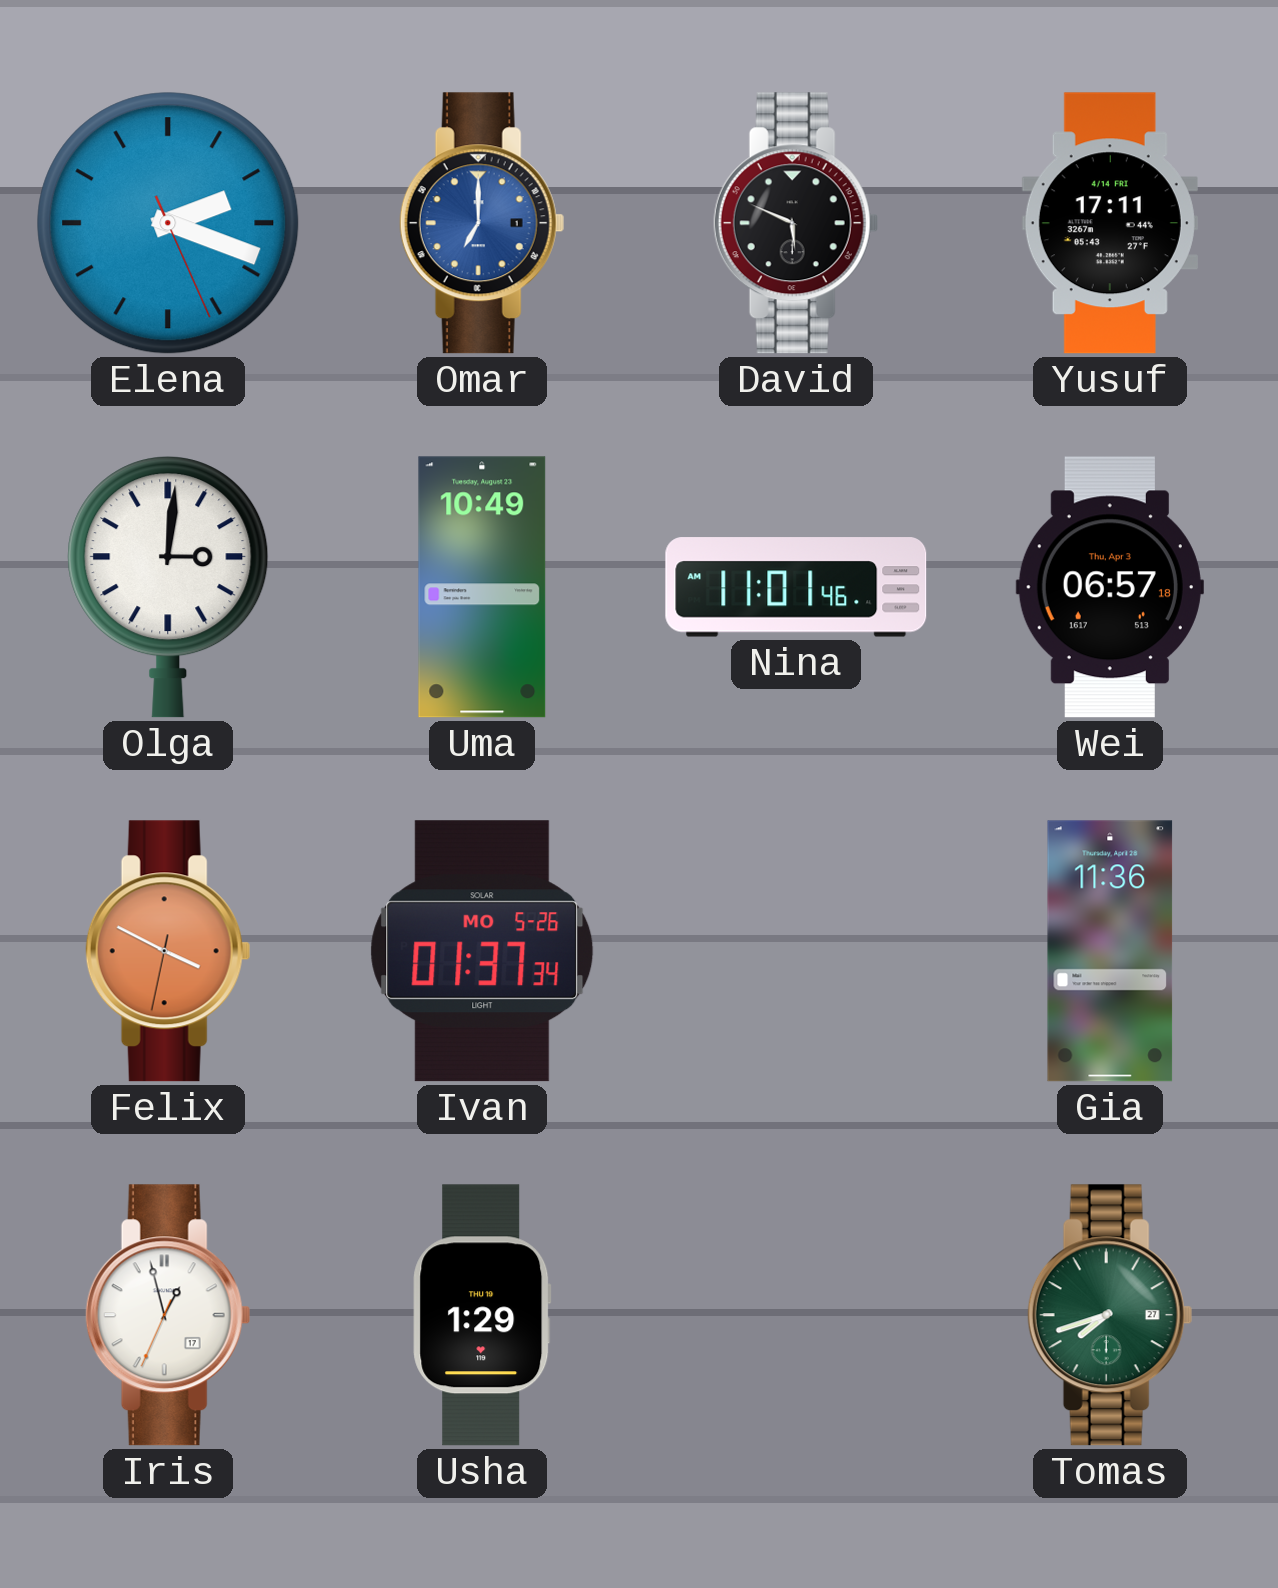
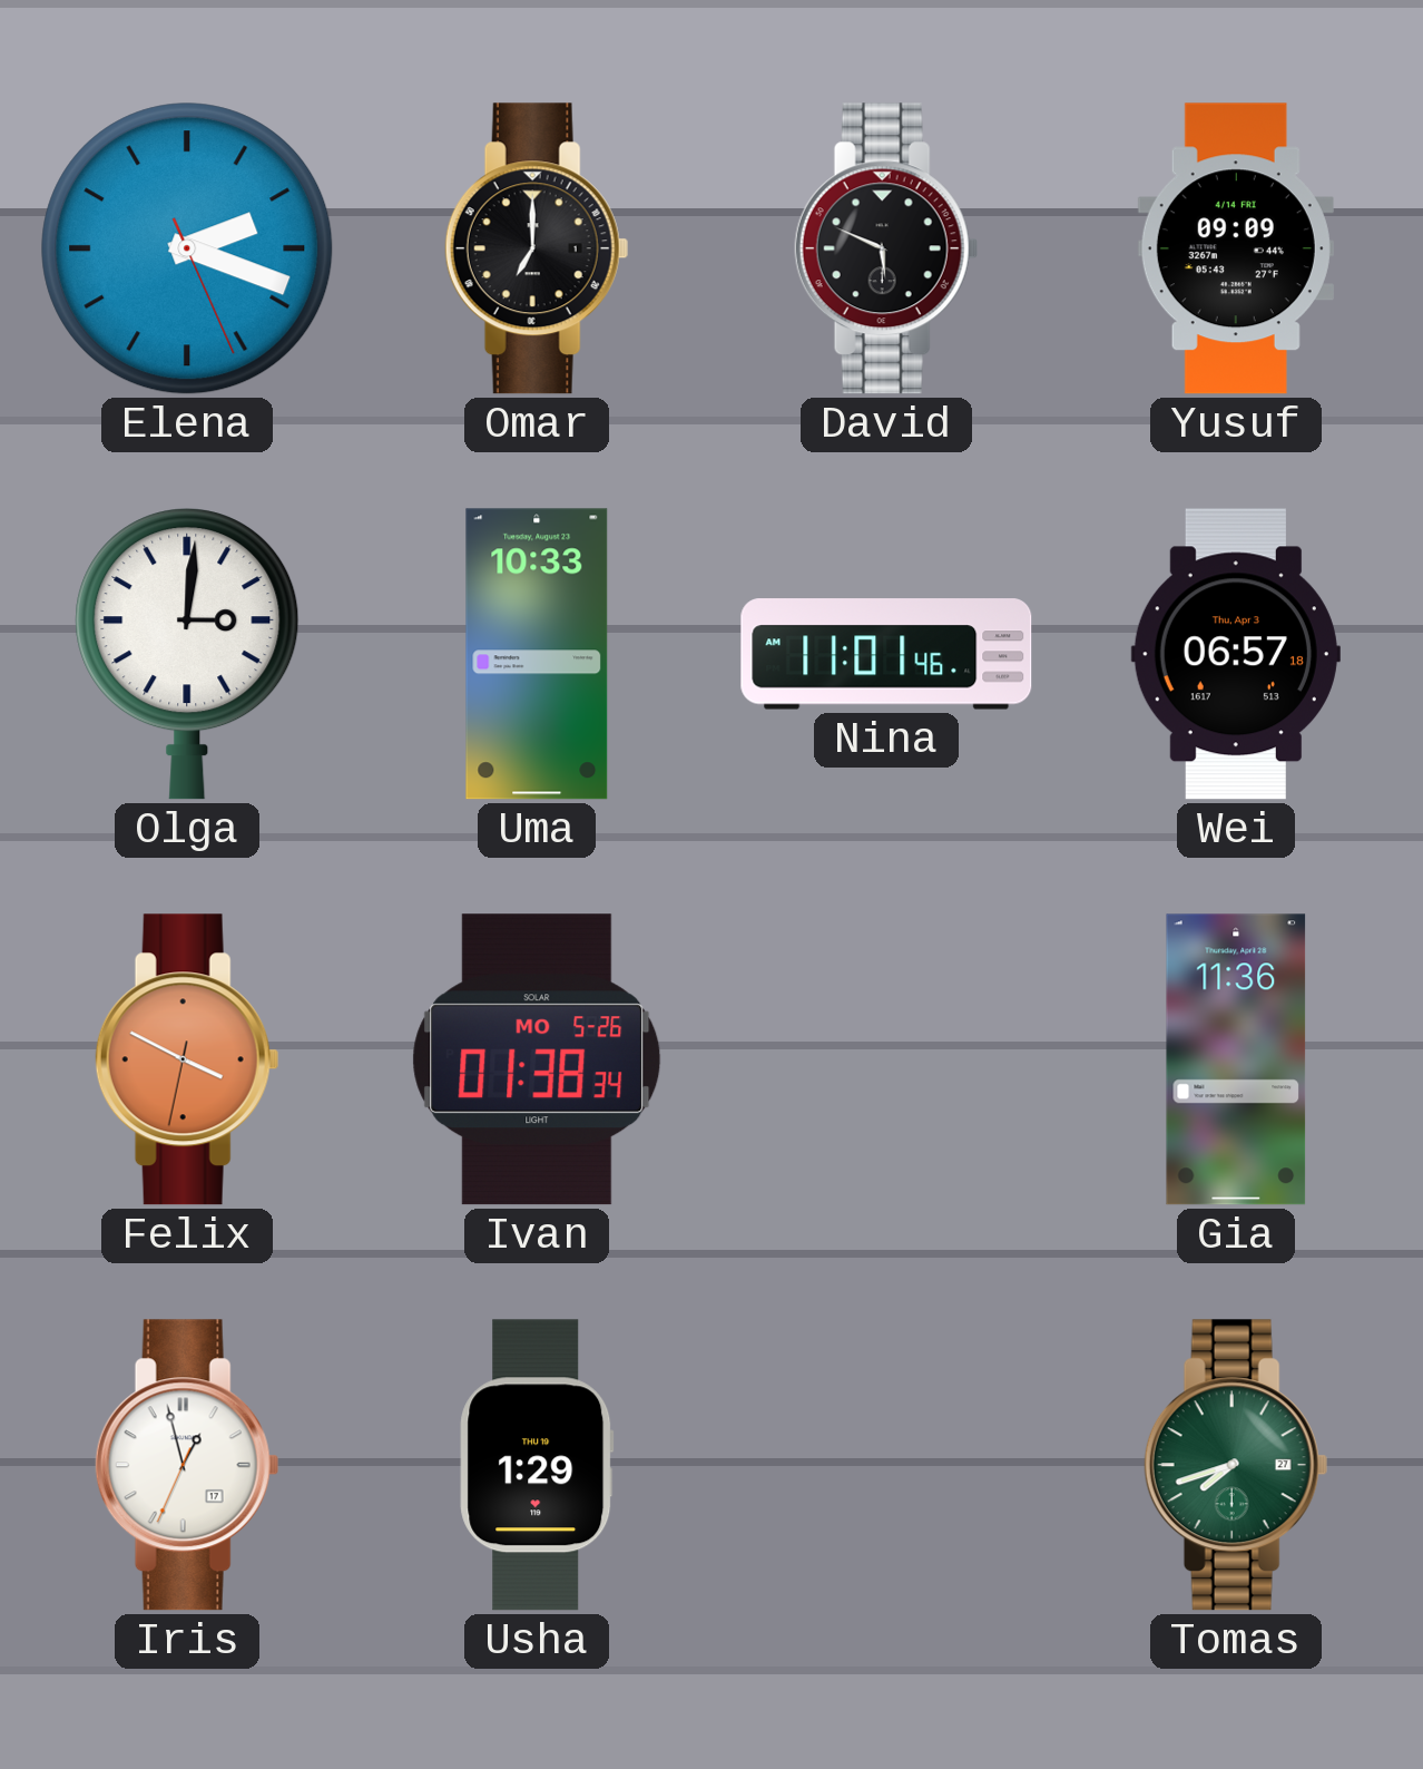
Omar dial: blue -> black
Yusuf: 17:11 -> 09:09
Uma: 10:49 -> 10:33
Ivan: 01:37 -> 01:38
